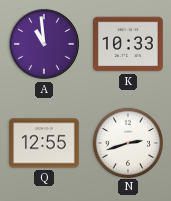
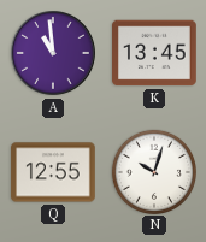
K: 10:33 -> 13:45
N: 2:42 -> 10:03
